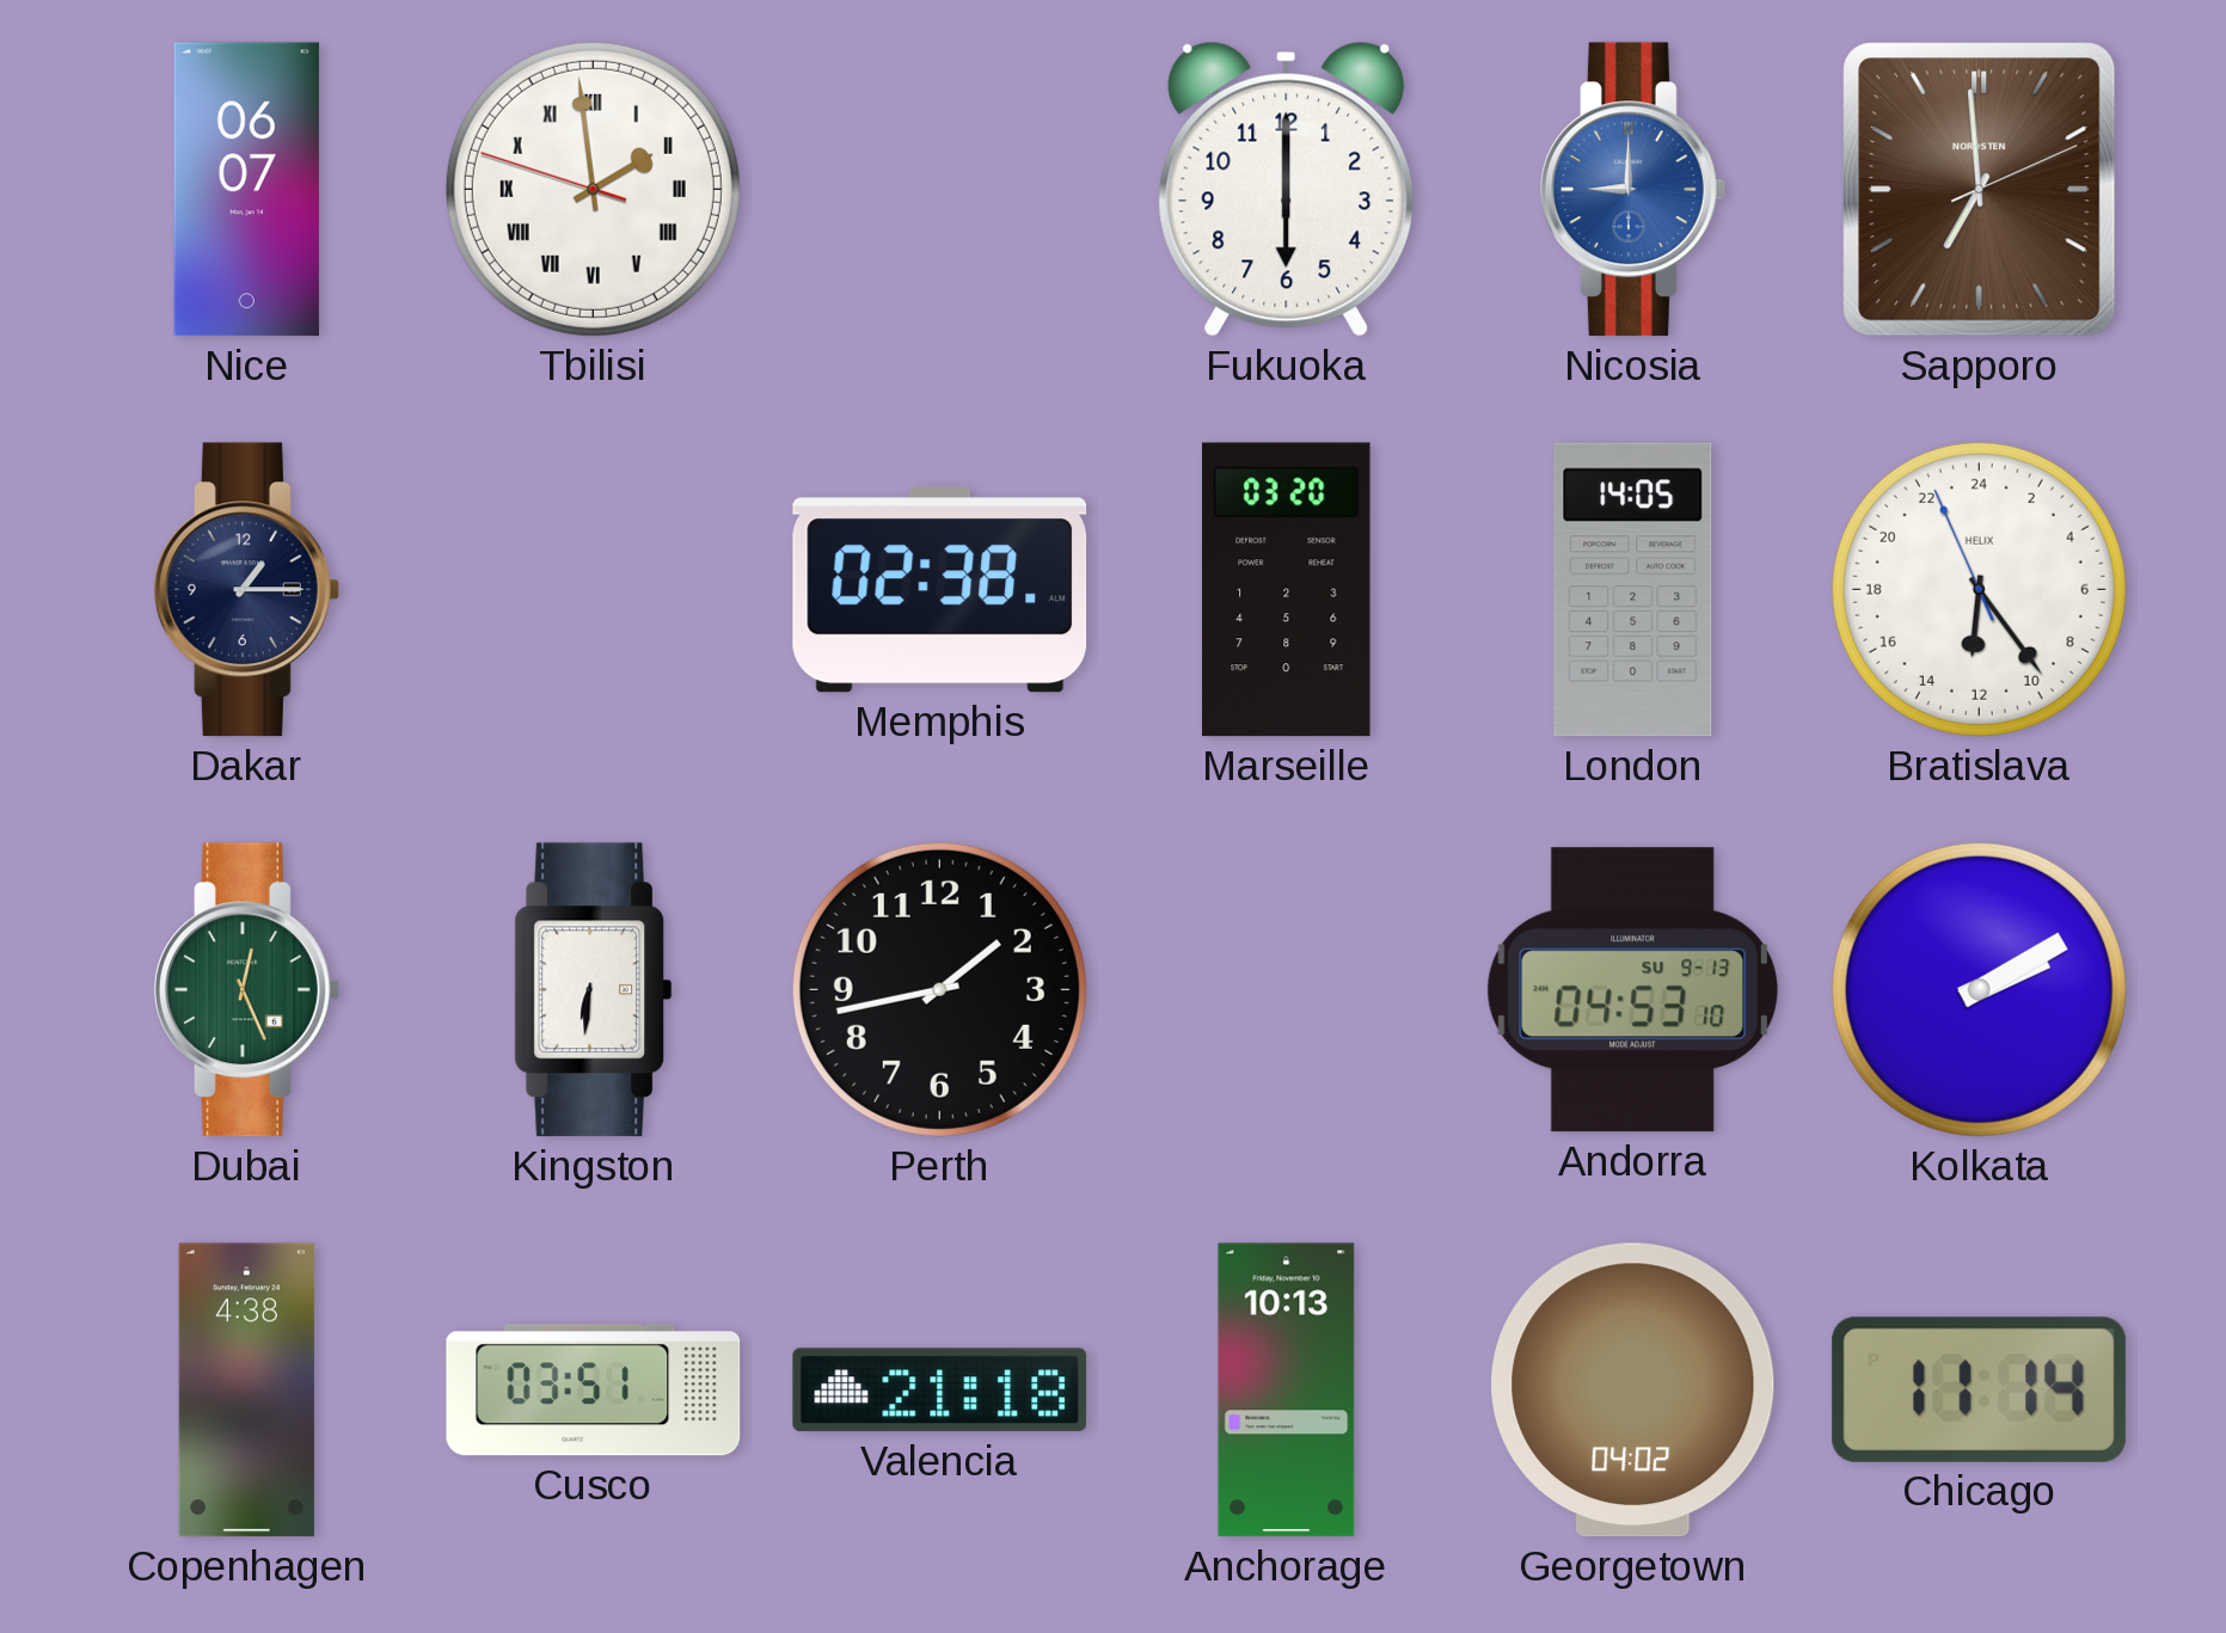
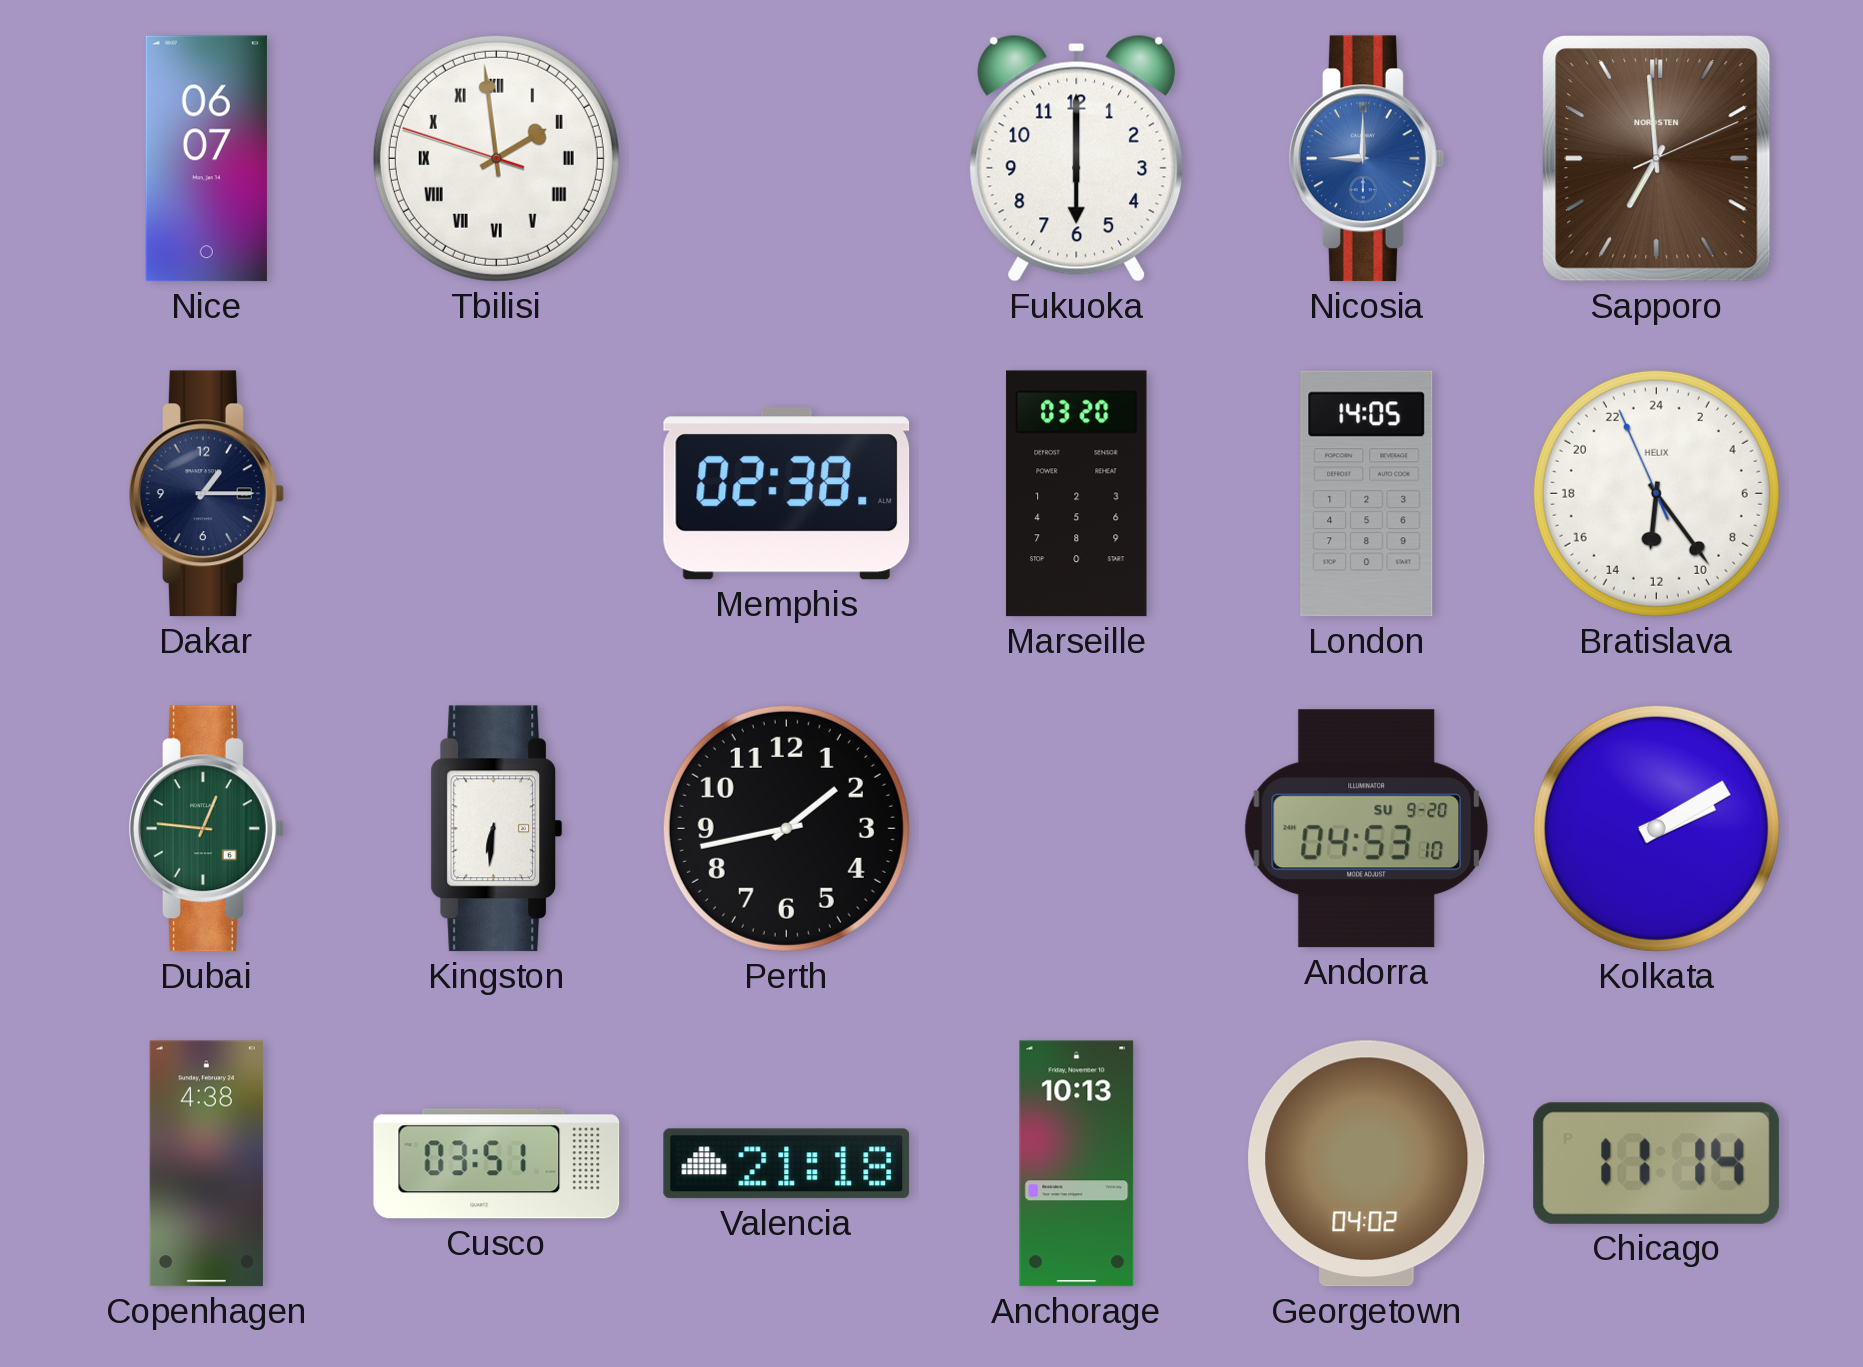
Dubai: 12:26 -> 12:46
Andorra date: SU 9-13 -> SU 9-20
